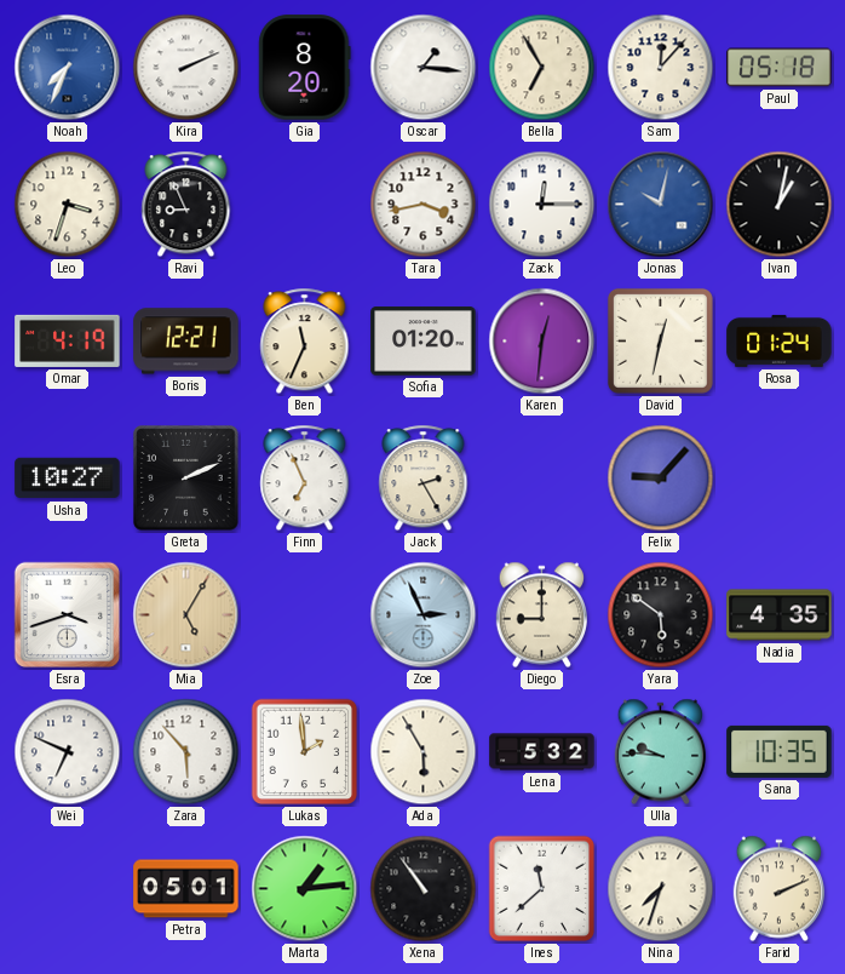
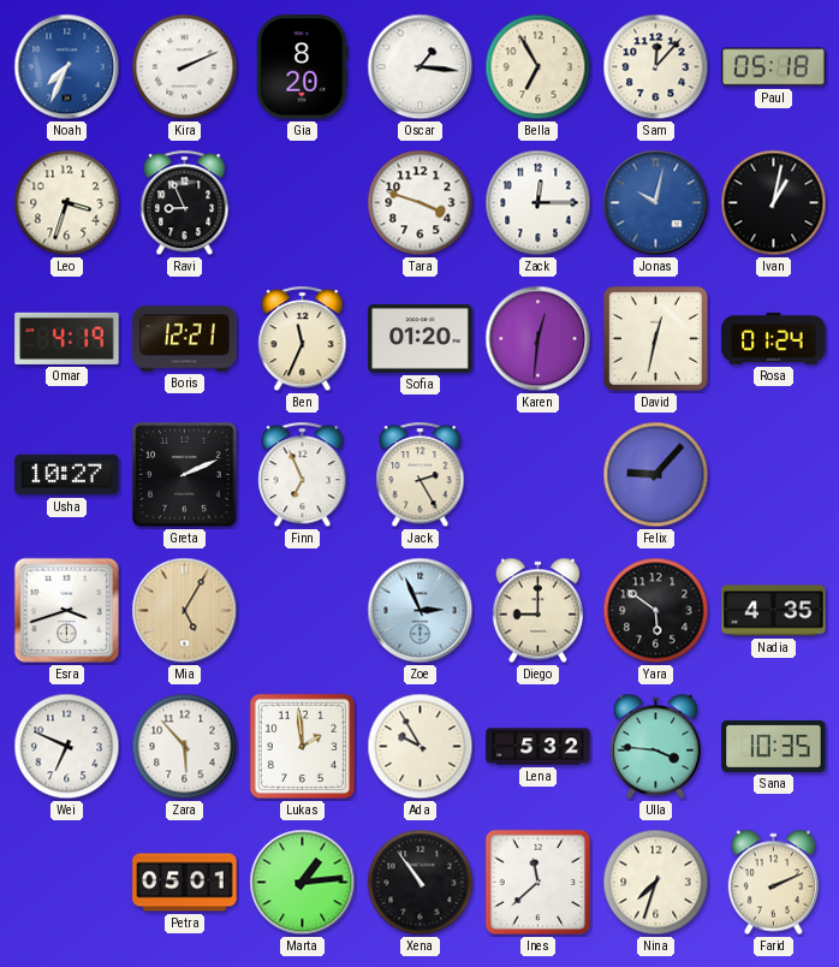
Tara: 3:43 -> 3:48
Ada: 5:55 -> 9:55
Ulla: 9:46 -> 3:46
